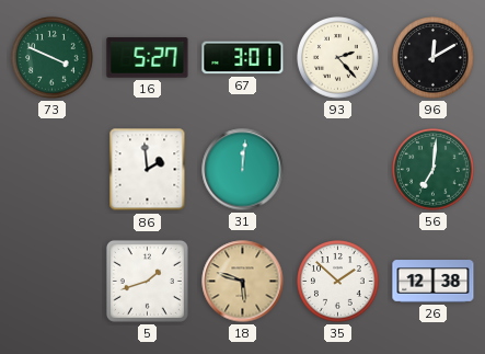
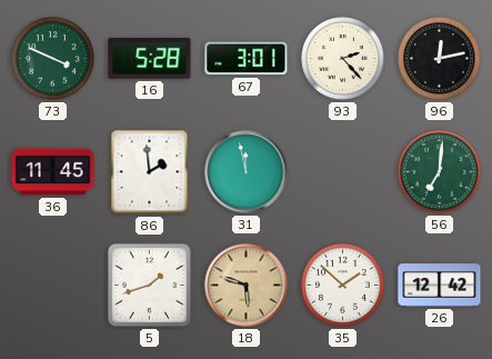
16: 5:27 -> 5:28
96: 12:10 -> 12:13
36: none -> 11:45
31: 12:01 -> 11:58
26: 12:38 -> 12:42
